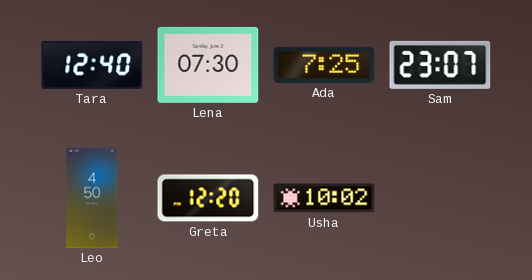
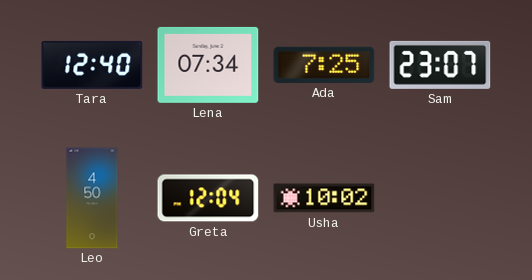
Lena: 07:30 -> 07:34
Greta: 12:20 -> 12:04
